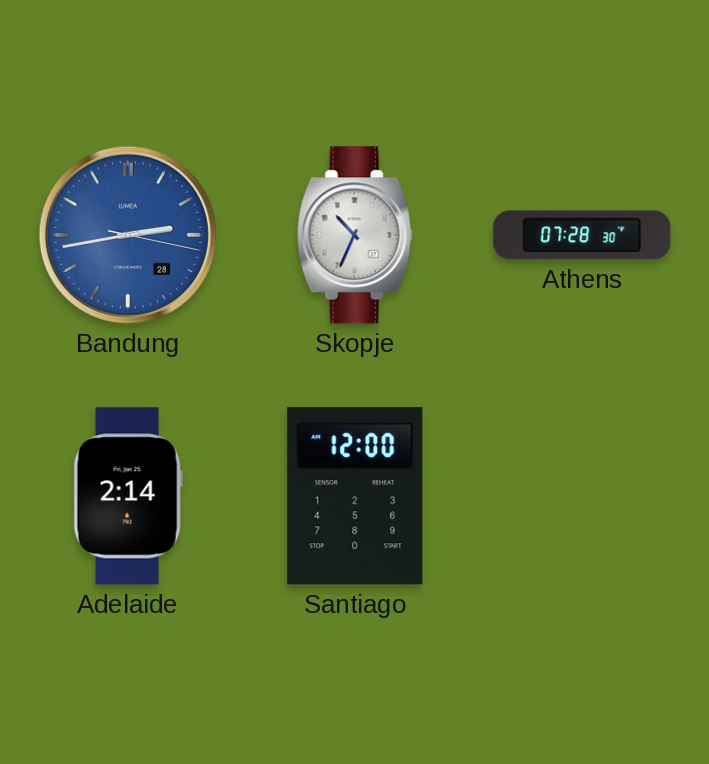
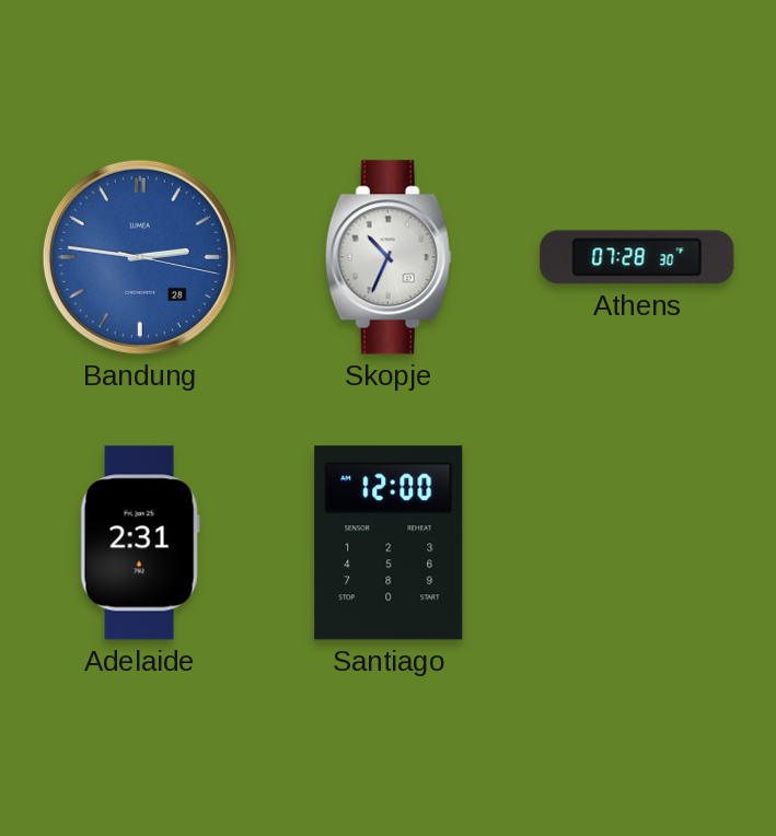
Bandung: 2:43 -> 2:46
Adelaide: 2:14 -> 2:31
